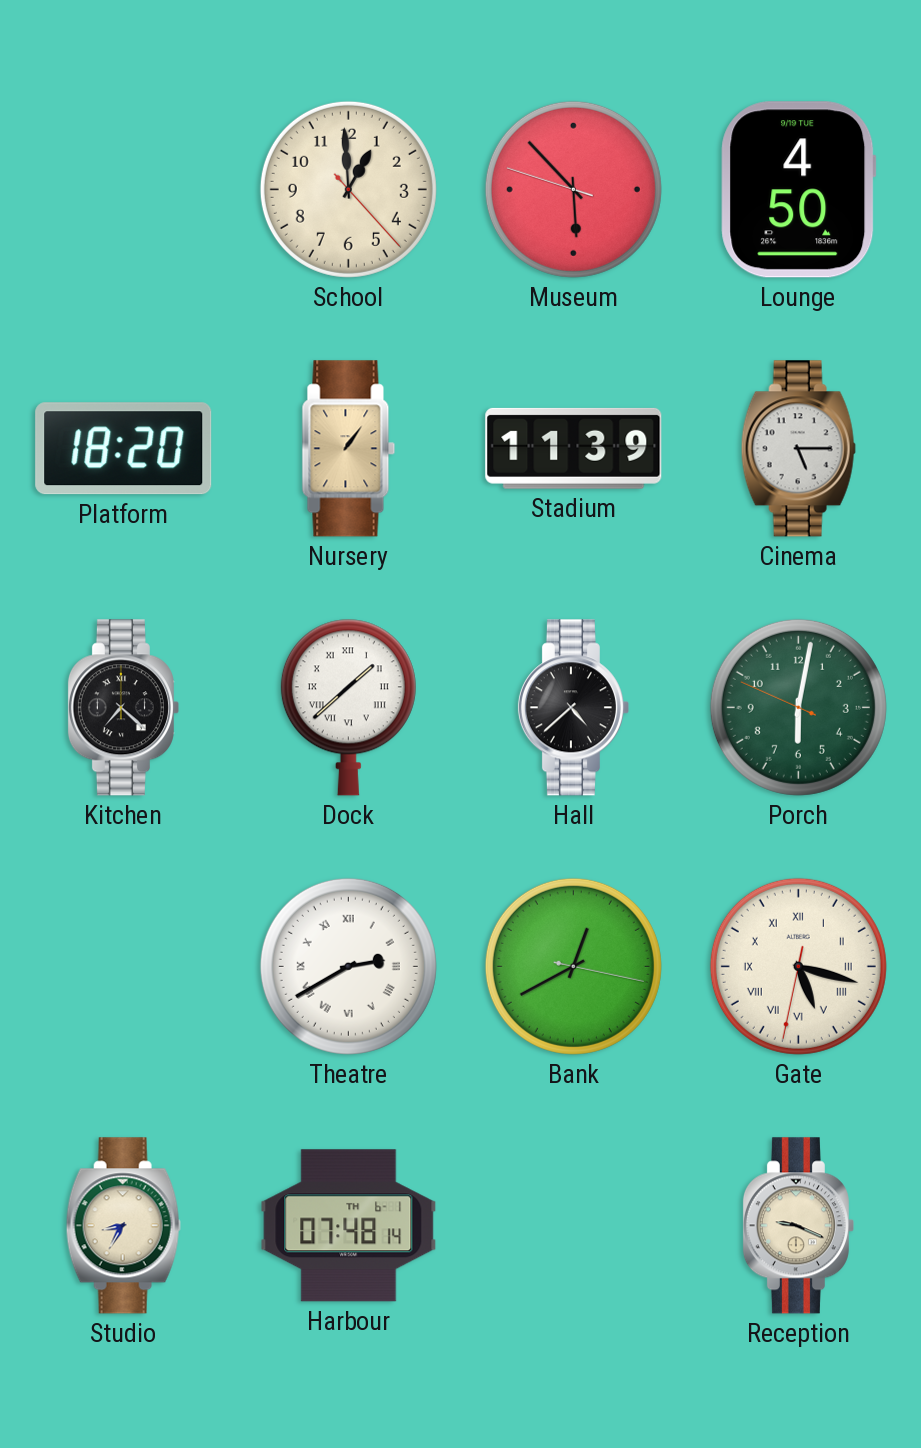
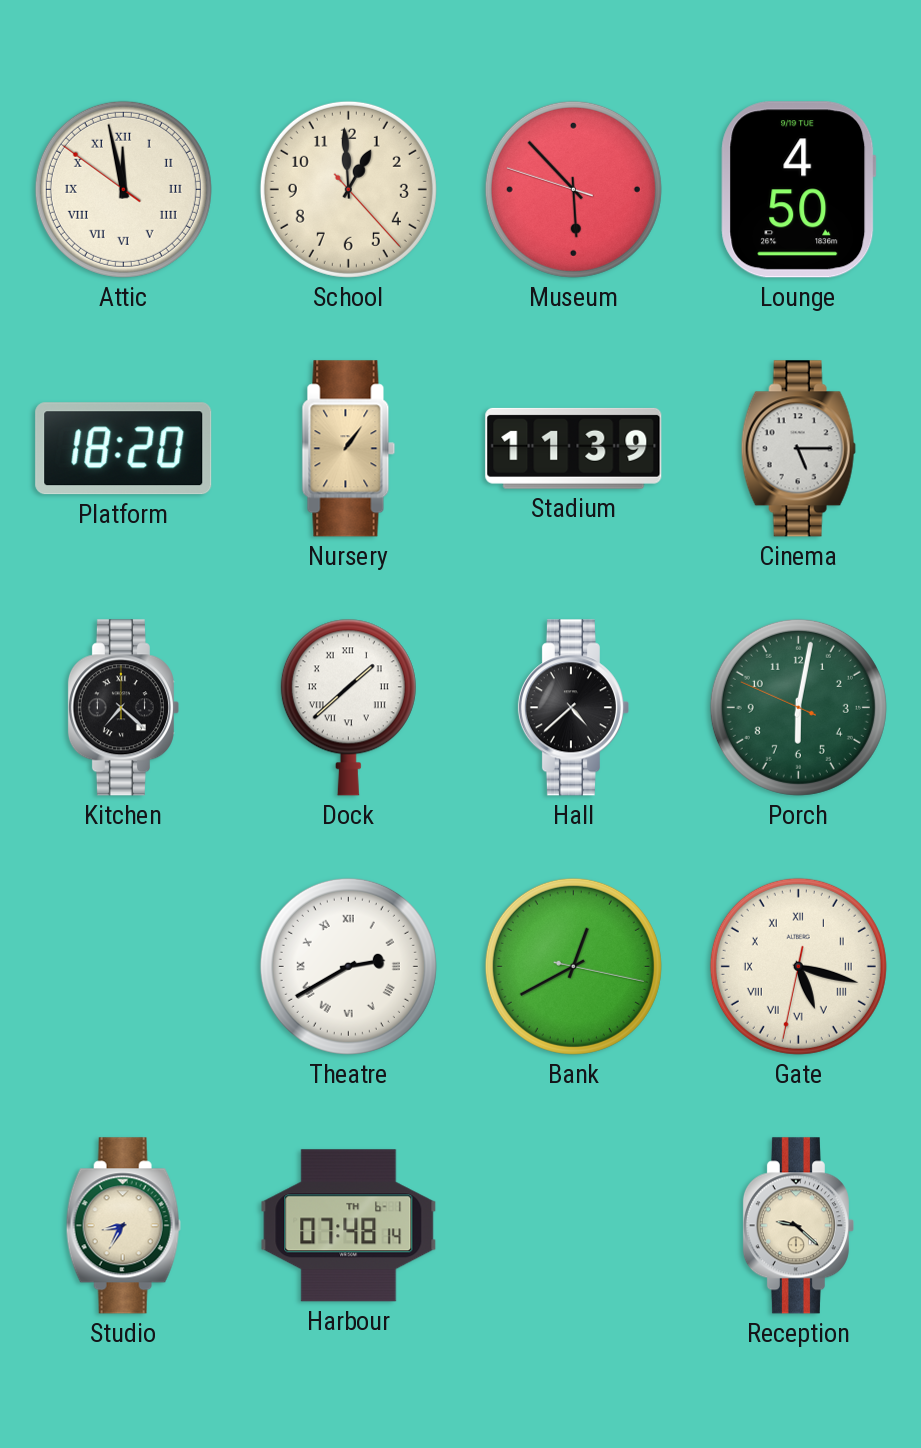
Attic: none -> 11:57
Reception: 9:19 -> 9:22
